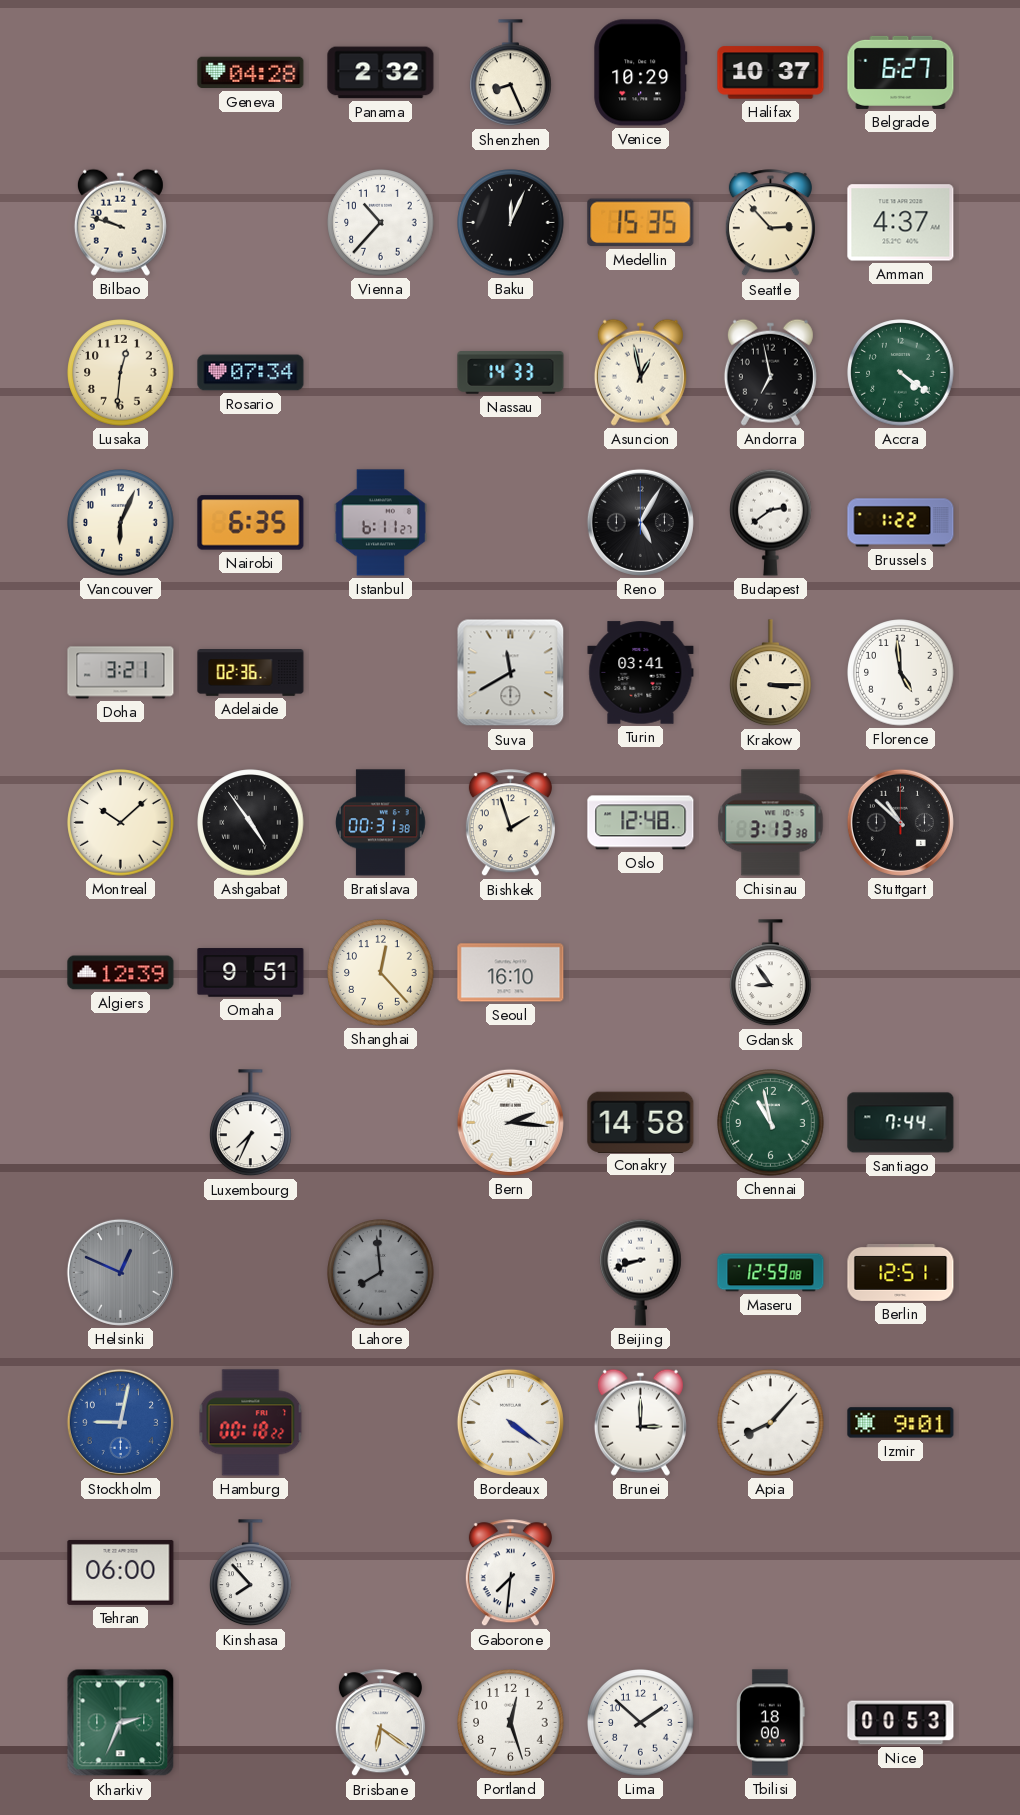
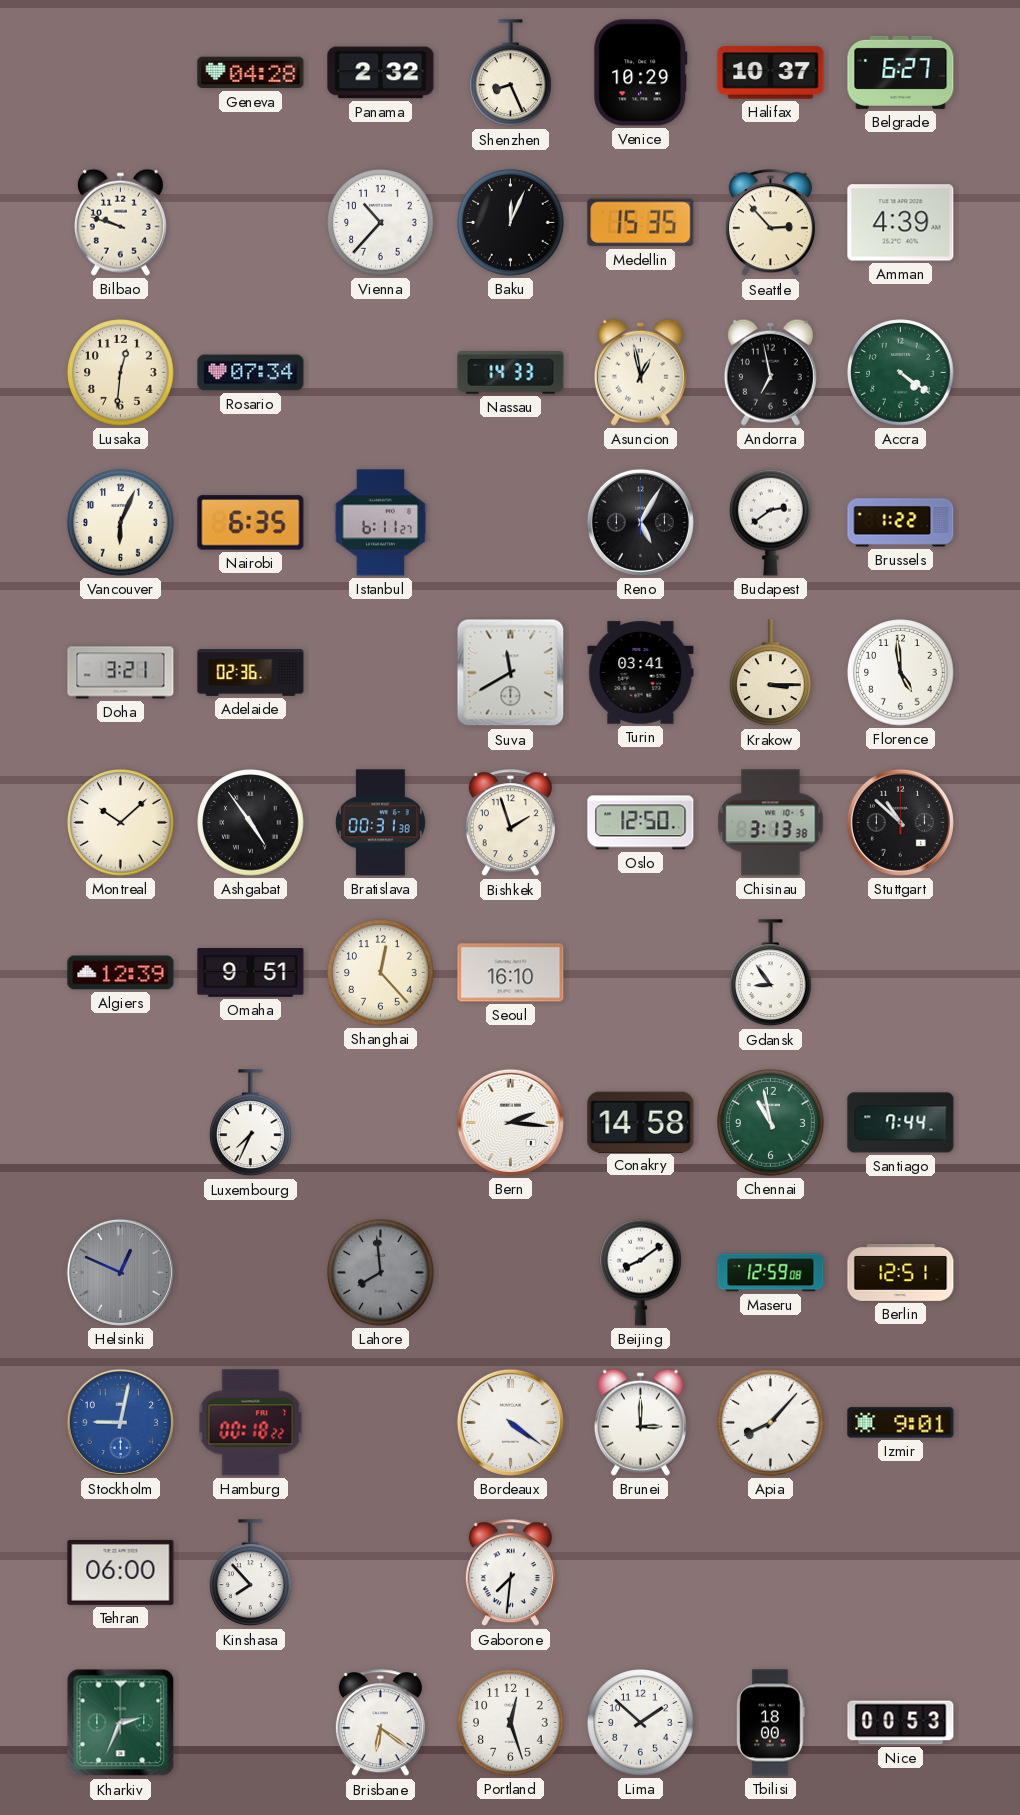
Amman: 4:37 -> 4:39
Oslo: 12:48 -> 12:50
Beijing: 8:42 -> 8:09
